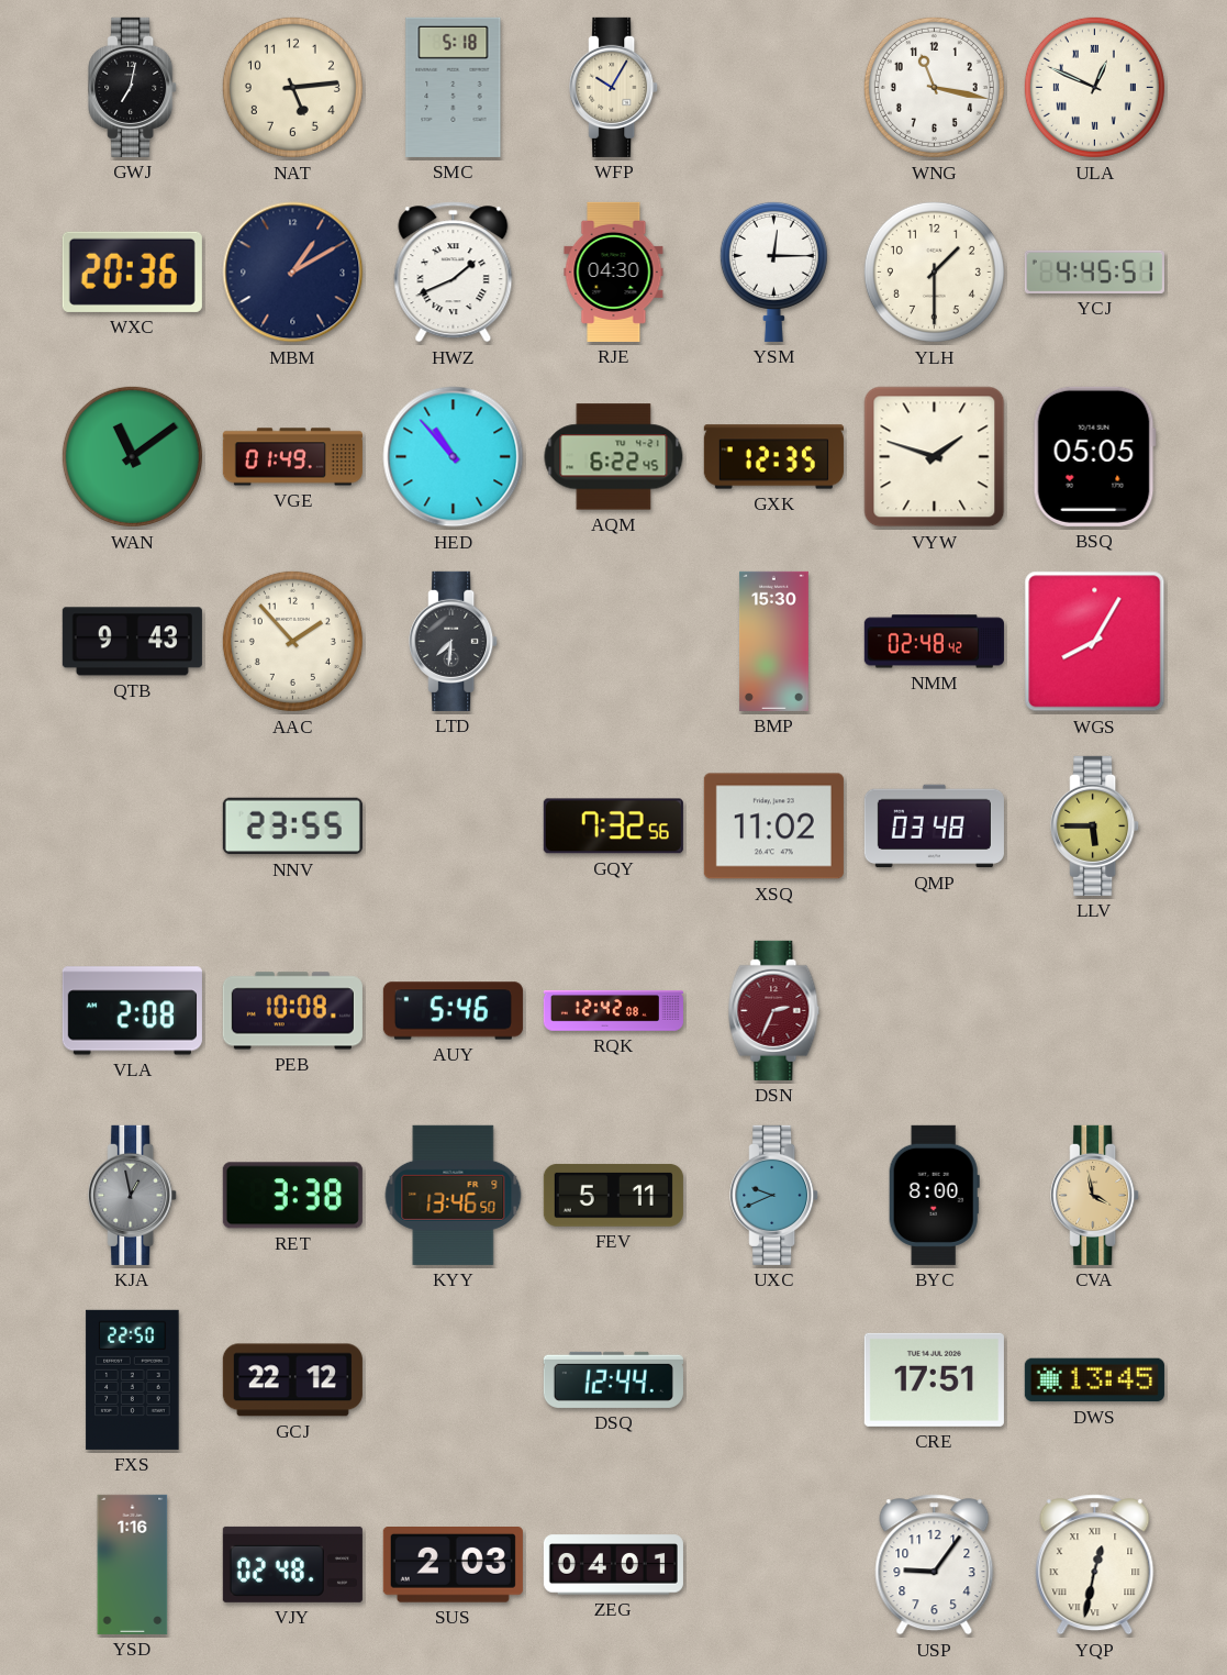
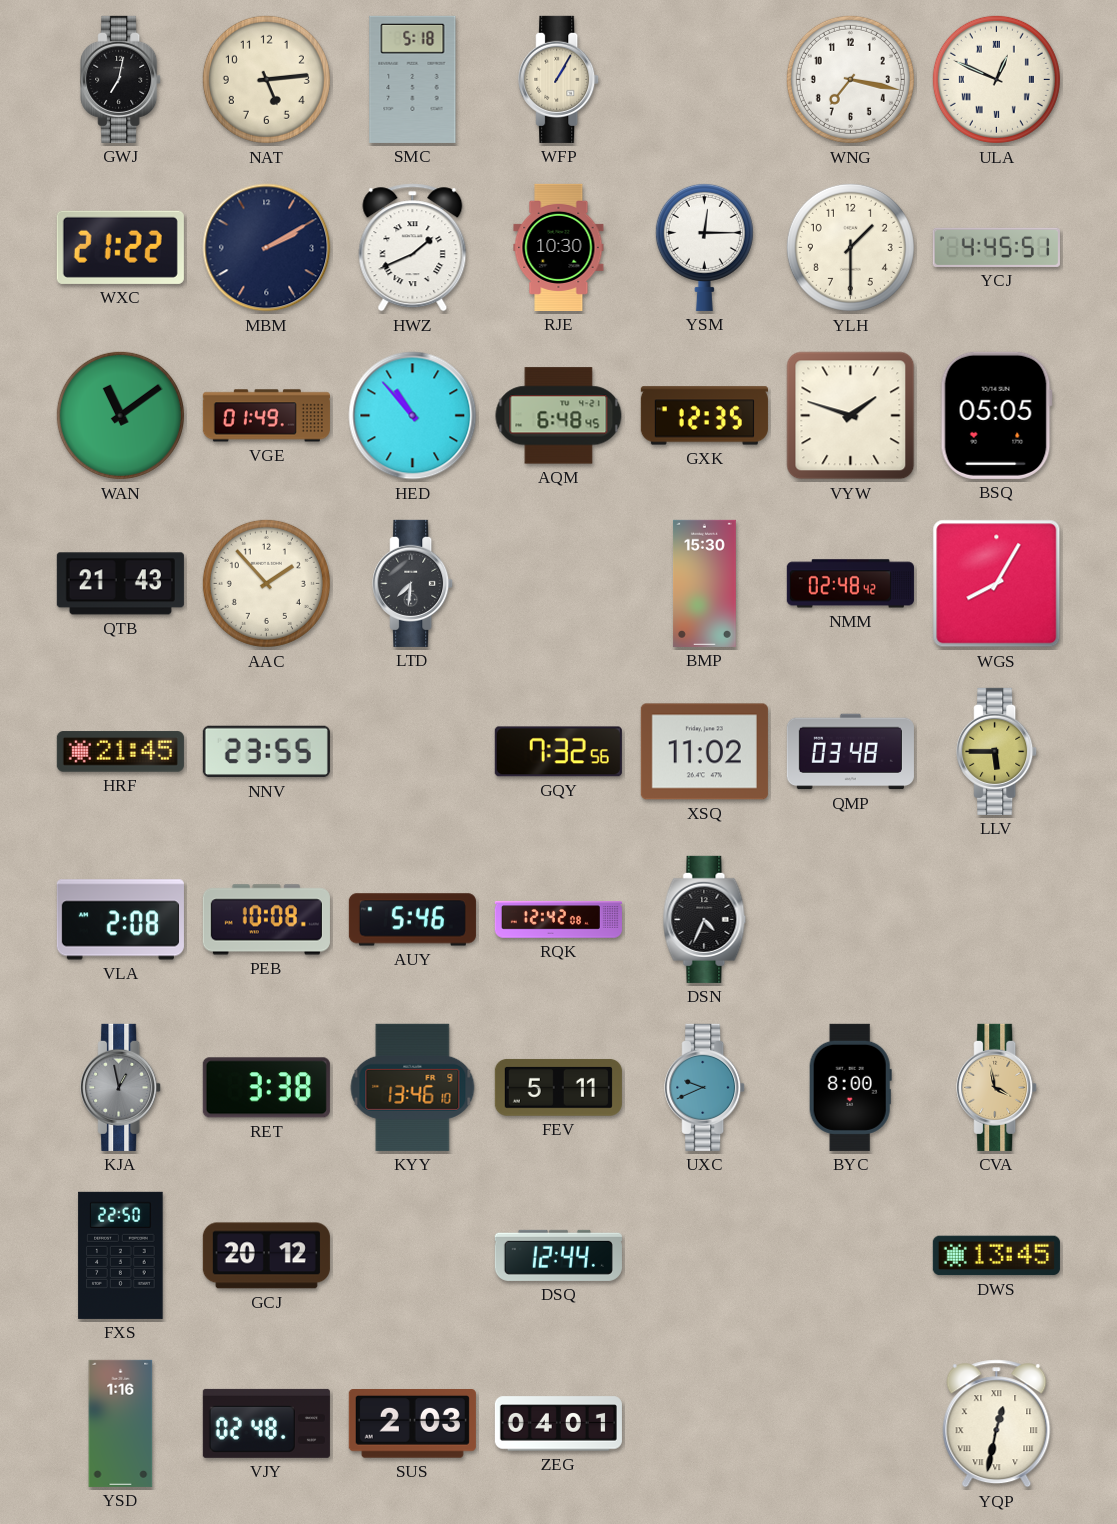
WFP: 10:05 -> 1:05
WNG: 11:17 -> 7:17
WXC: 20:36 -> 21:22
MBM: 1:10 -> 2:10
RJE: 04:30 -> 10:30
AQM: 6:22 -> 6:48
QTB: 9:43 -> 21:43
HRF: none -> 21:45
DSN: 2:34 -> 4:34
DSN dial: burgundy -> black
KYY: 13:46:50 -> 13:46:10
GCJ: 22:12 -> 20:12
CRE: 17:51 -> none
USP: 9:06 -> none
